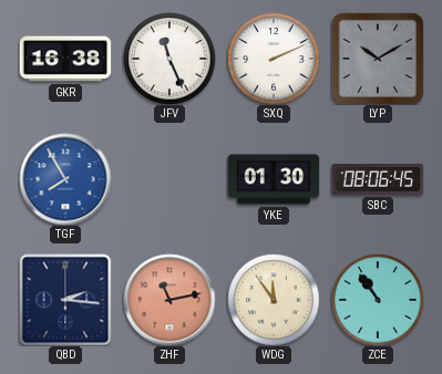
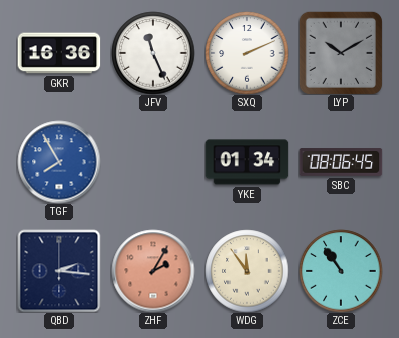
GKR: 16:38 -> 16:36
YKE: 01:30 -> 01:34
ZHF: 11:13 -> 2:05
